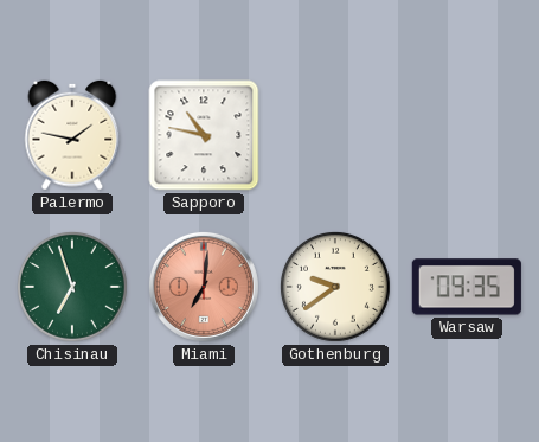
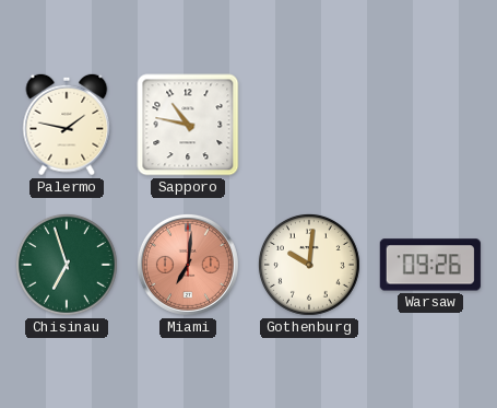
Gothenburg: 9:39 -> 10:01
Warsaw: 09:35 -> 09:26
